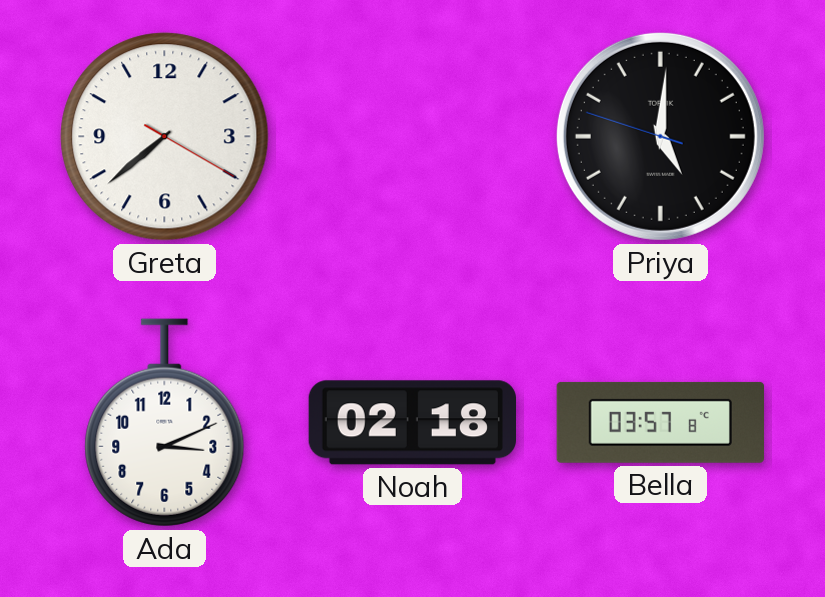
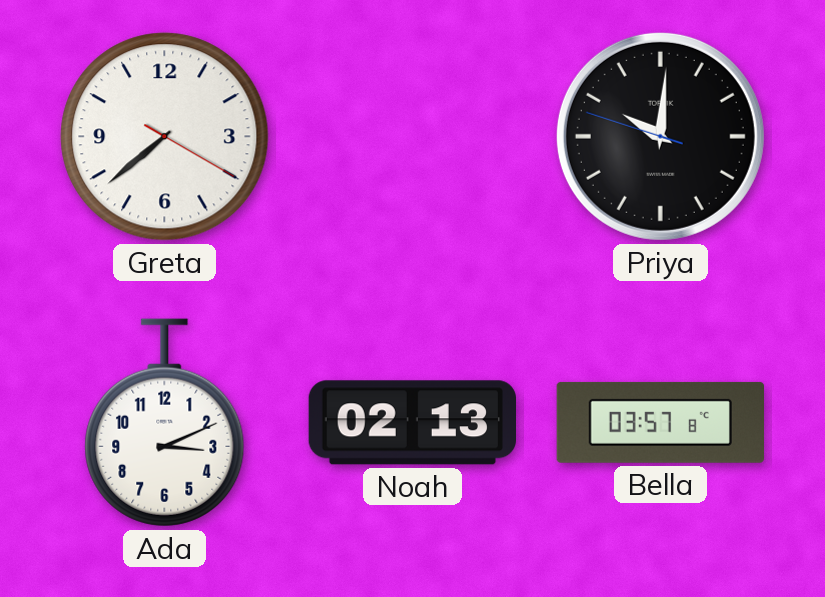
Priya: 5:00 -> 10:00
Noah: 02:18 -> 02:13
